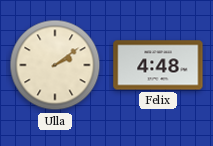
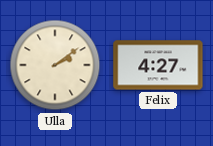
Felix: 4:48 -> 4:27
